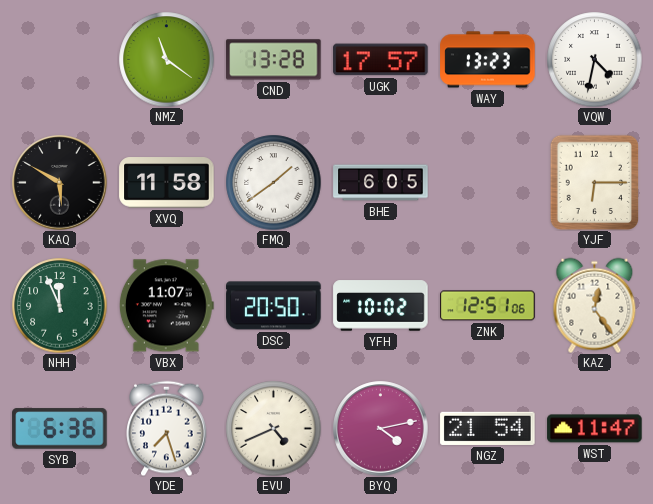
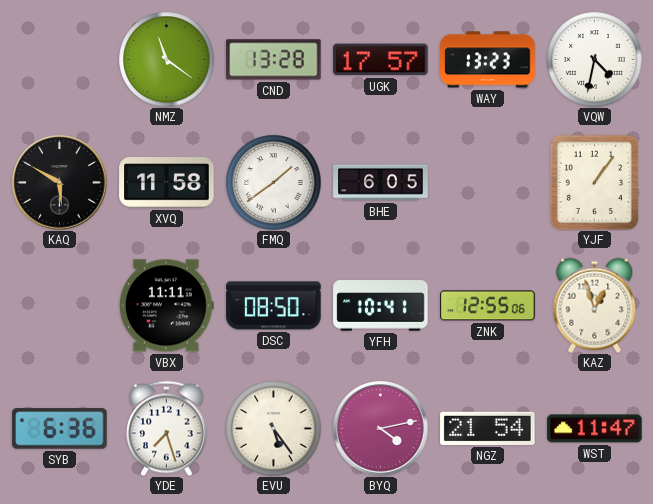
YJF: 6:15 -> 1:06
NHH: 11:56 -> none
VBX: 11:07 -> 11:11
DSC: 20:50 -> 08:50
YFH: 10:02 -> 10:41
ZNK: 12:51 -> 12:55
KAZ: 12:24 -> 12:57
EVU: 4:41 -> 5:24
